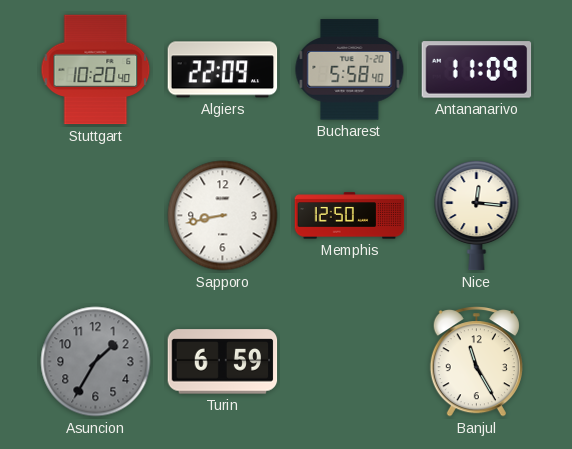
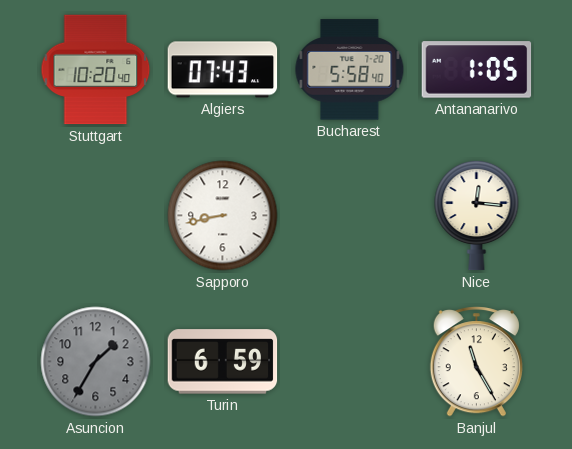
Algiers: 22:09 -> 07:43
Antananarivo: 11:09 -> 1:05
Memphis: 12:50 -> none
